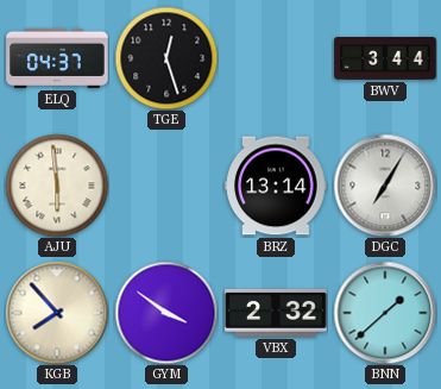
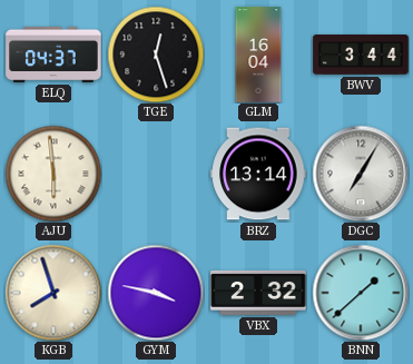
GLM: none -> 16:04
KGB: 7:53 -> 7:57
GYM: 3:51 -> 3:47
